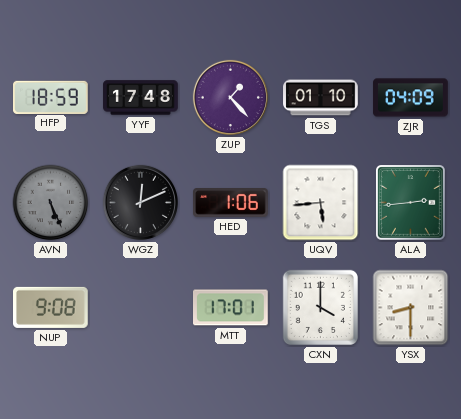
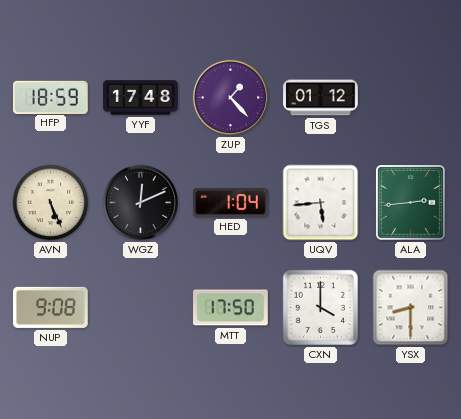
TGS: 01:10 -> 01:12
ZJR: 04:09 -> none
AVN dial: grey -> cream
HED: 1:06 -> 1:04
MTT: 17:01 -> 17:50
